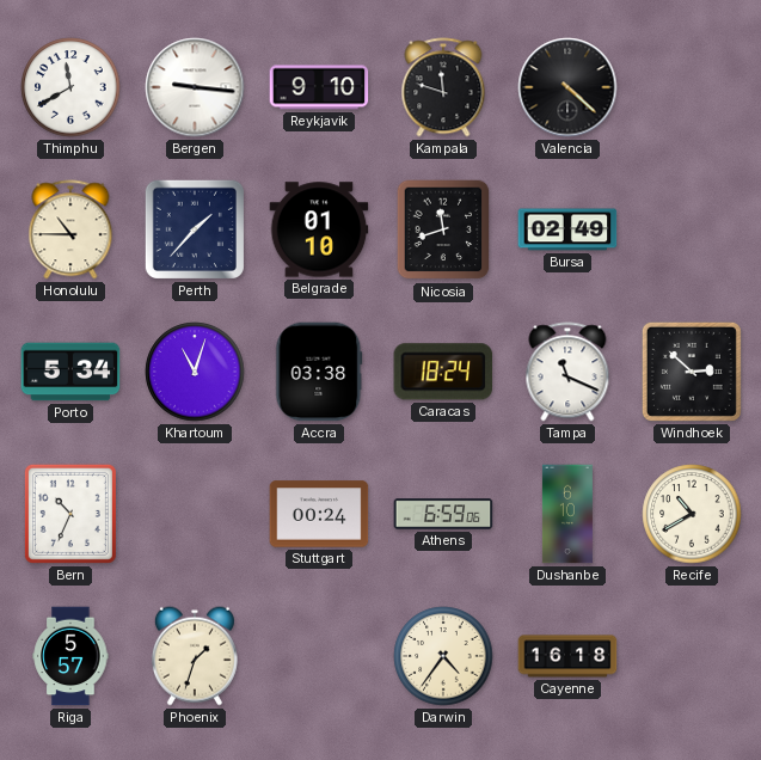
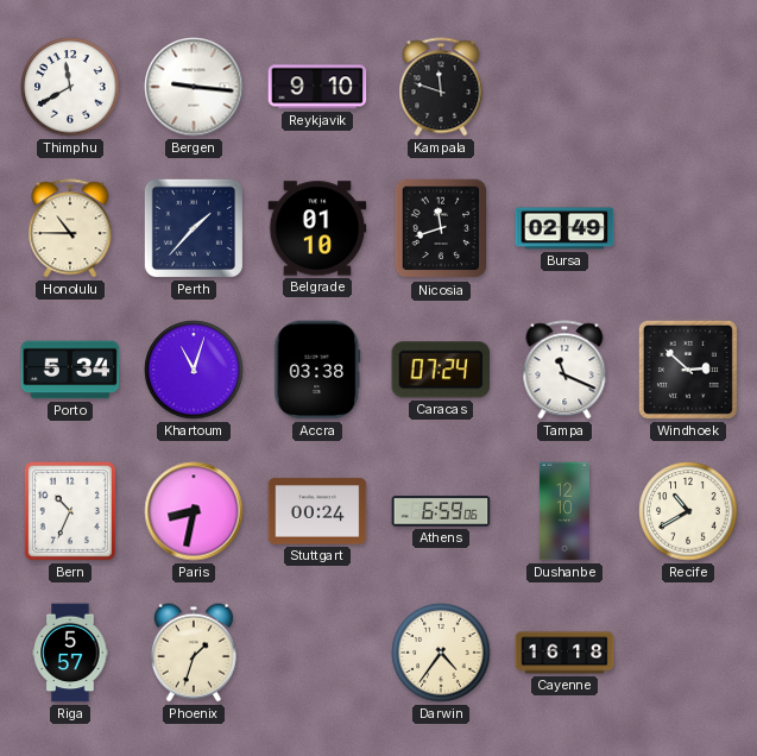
Valencia: 4:22 -> none
Caracas: 18:24 -> 07:24
Paris: none -> 8:32
Dushanbe: 6:10 -> 12:10
